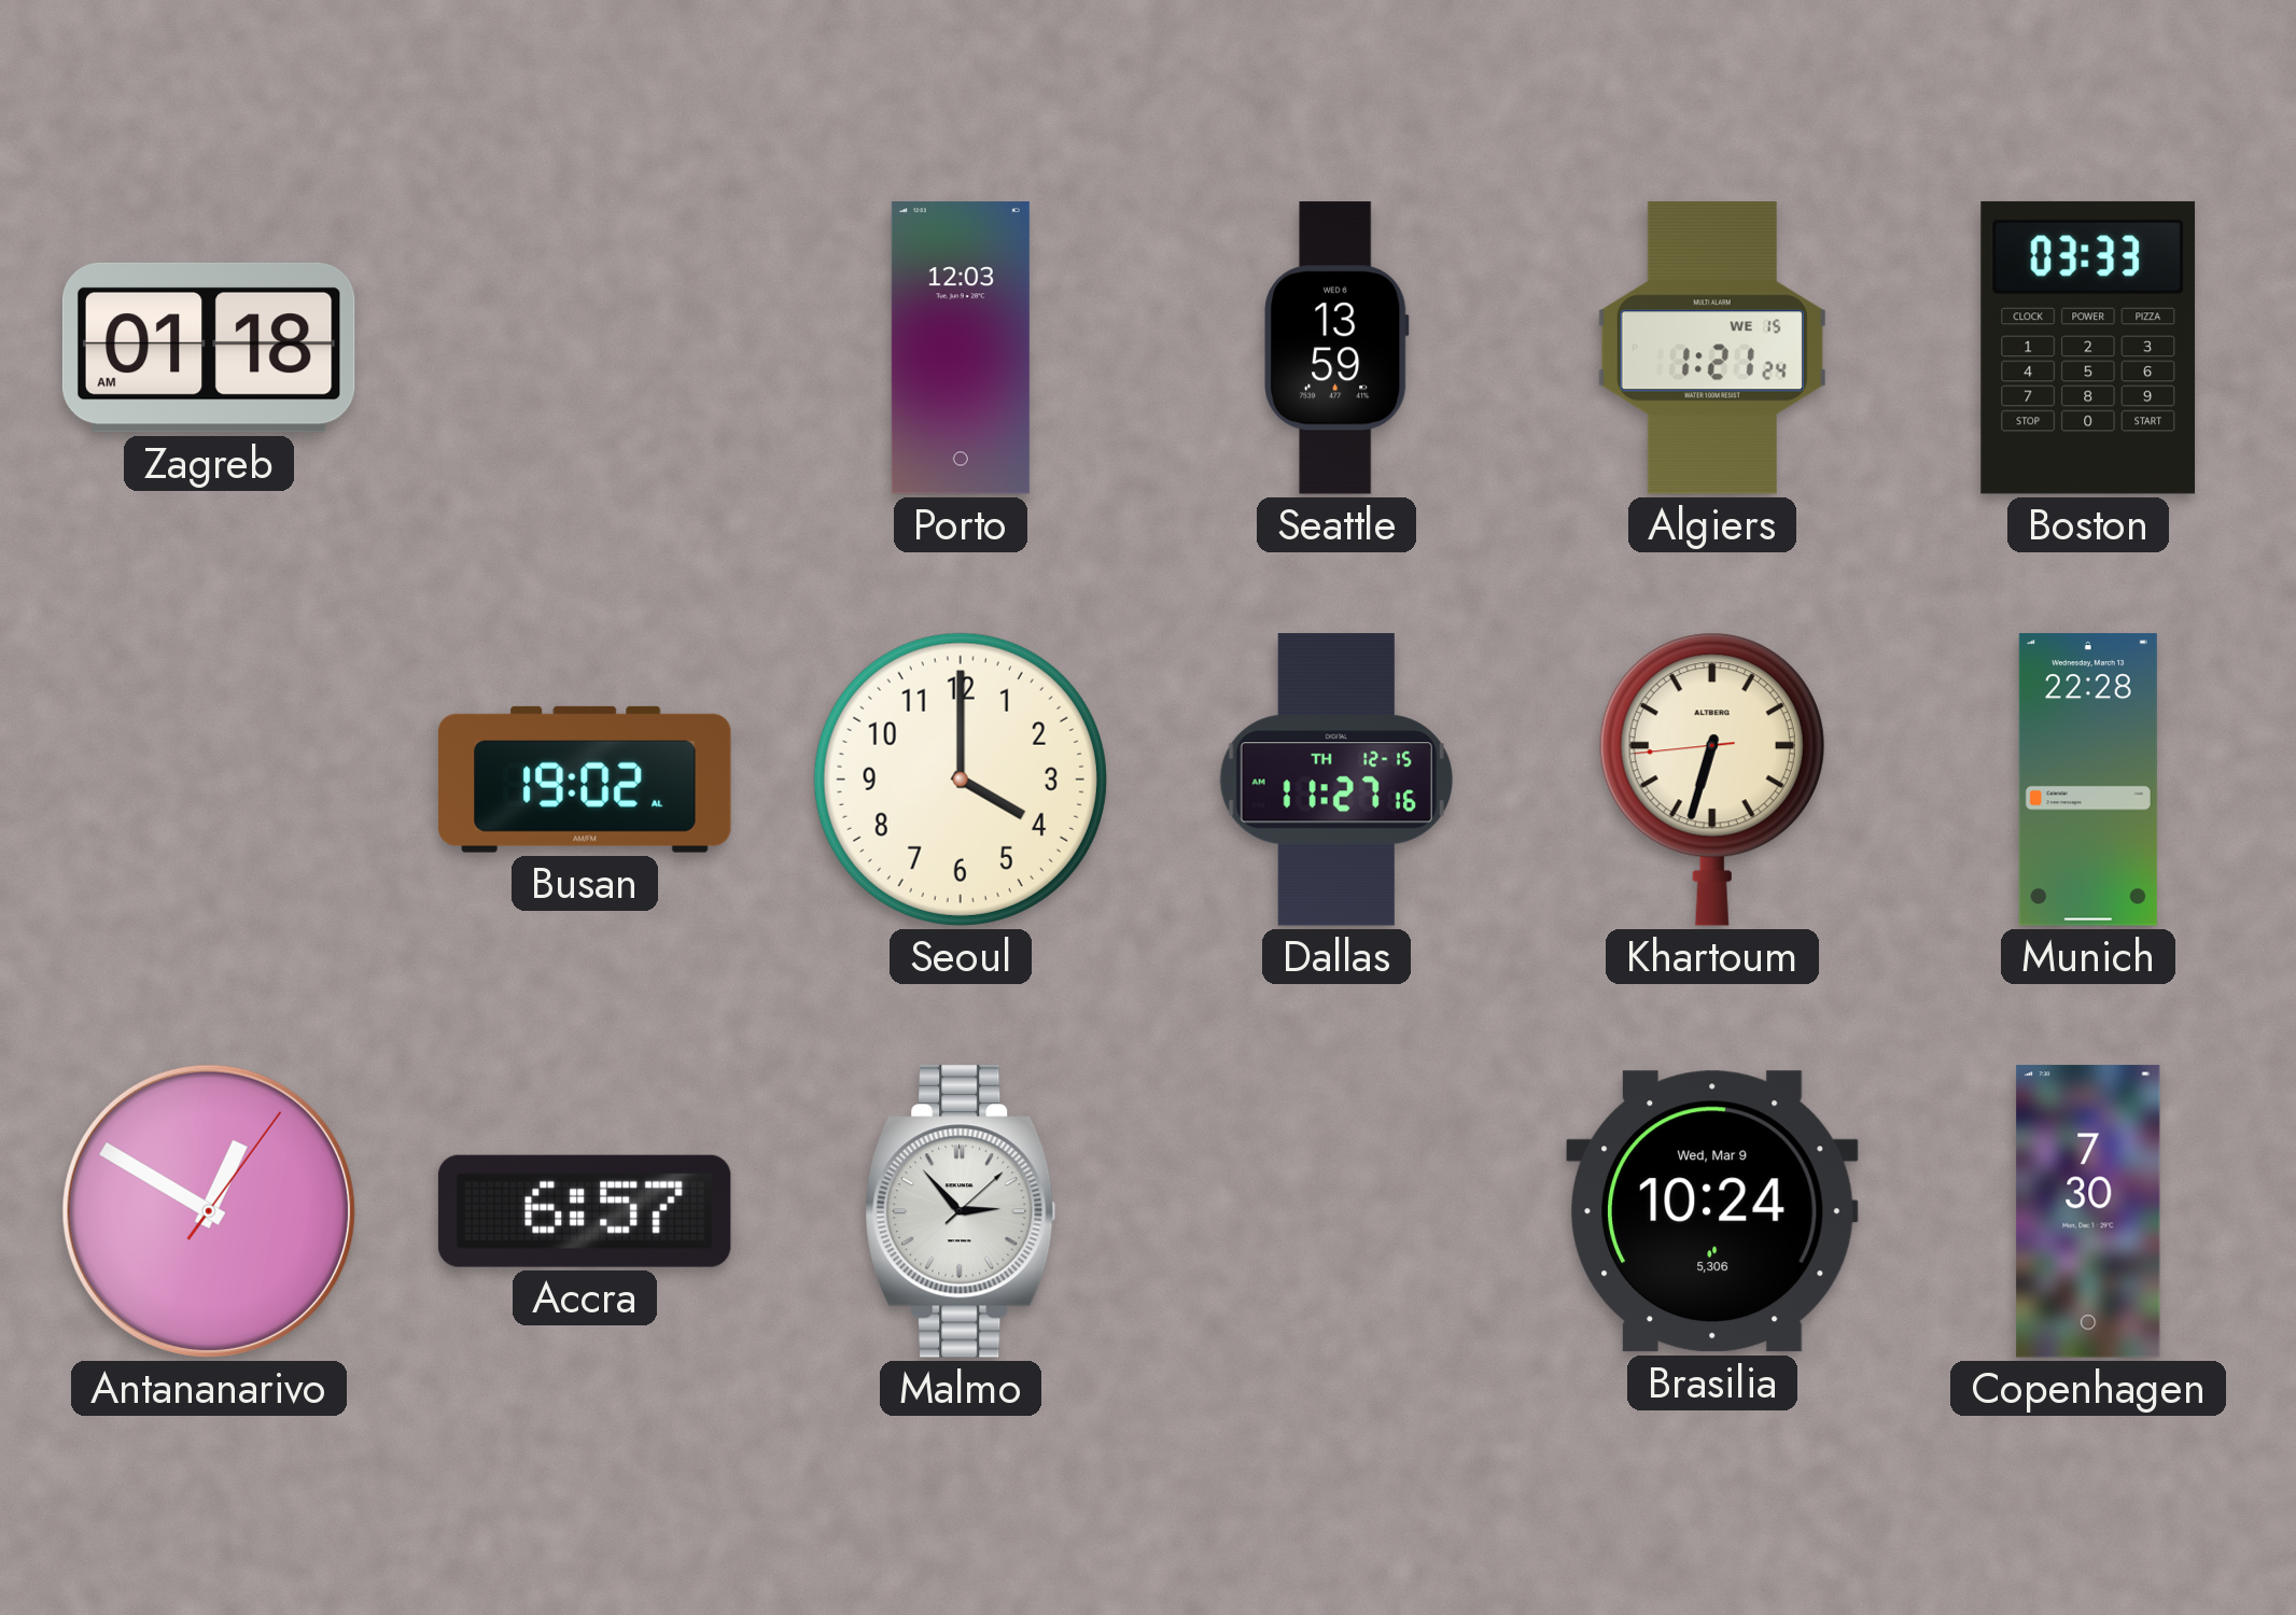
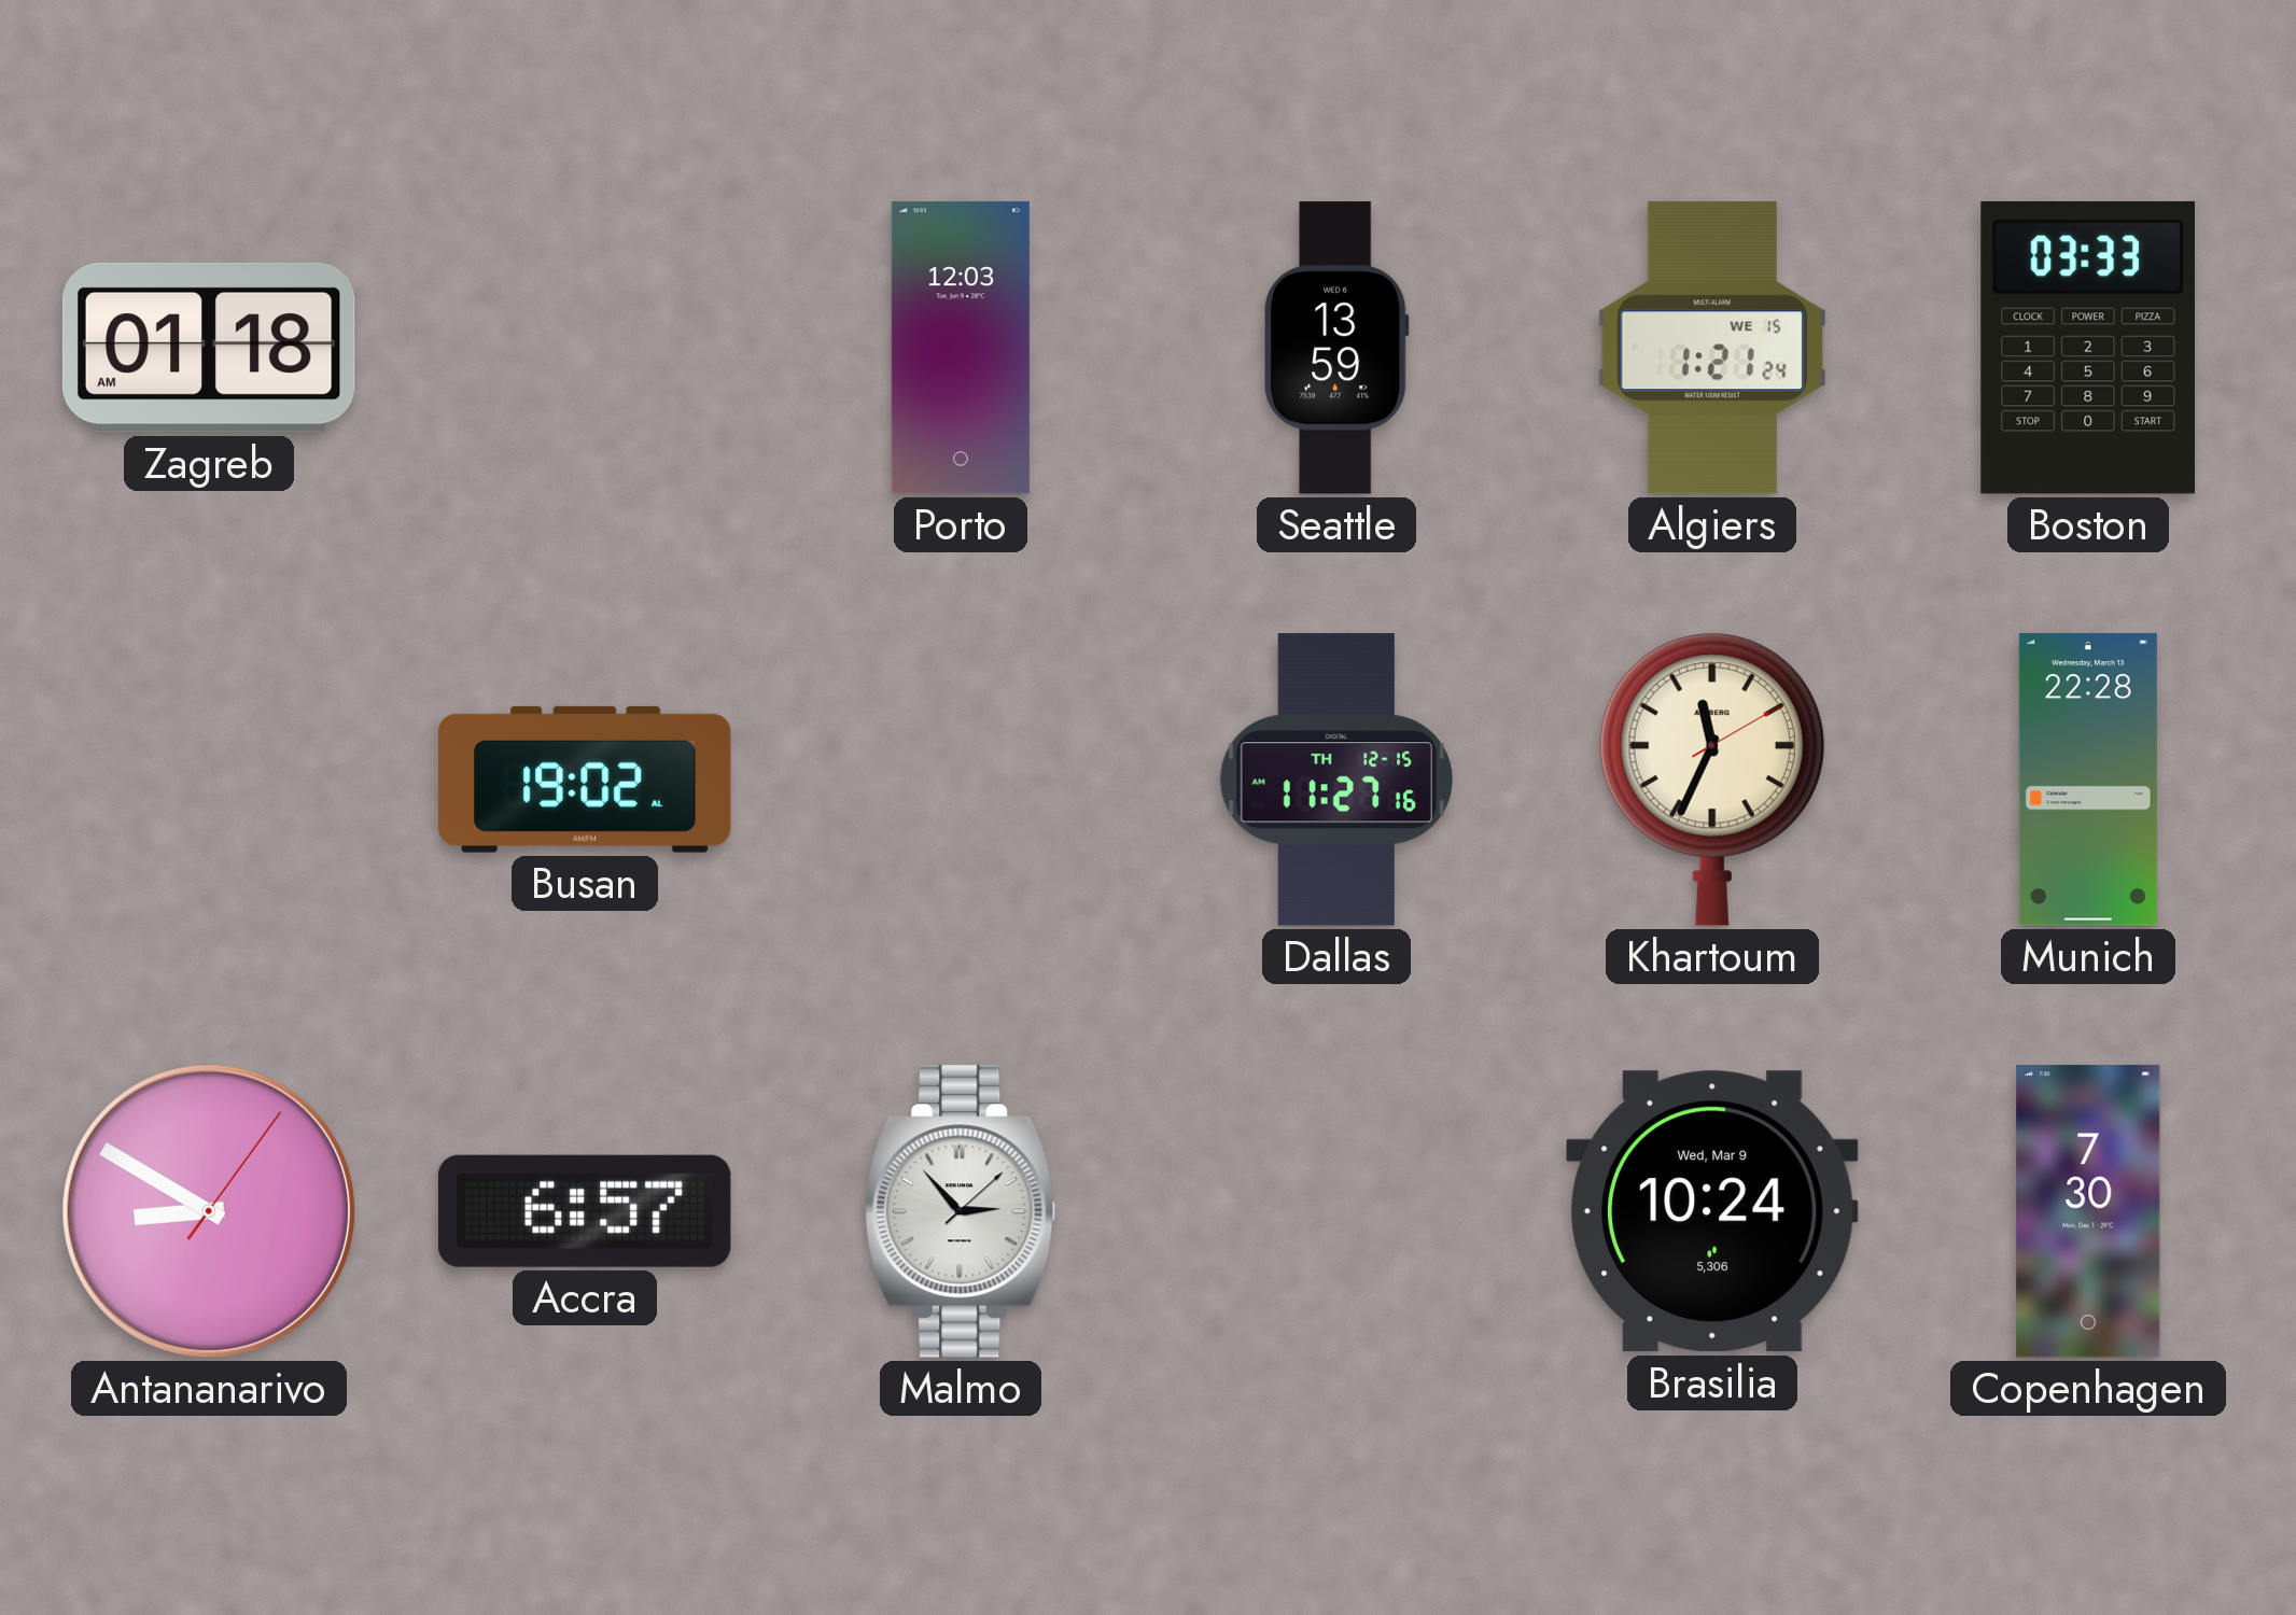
Seoul: 4:00 -> none
Khartoum: 6:32 -> 11:34
Antananarivo: 12:50 -> 8:50
